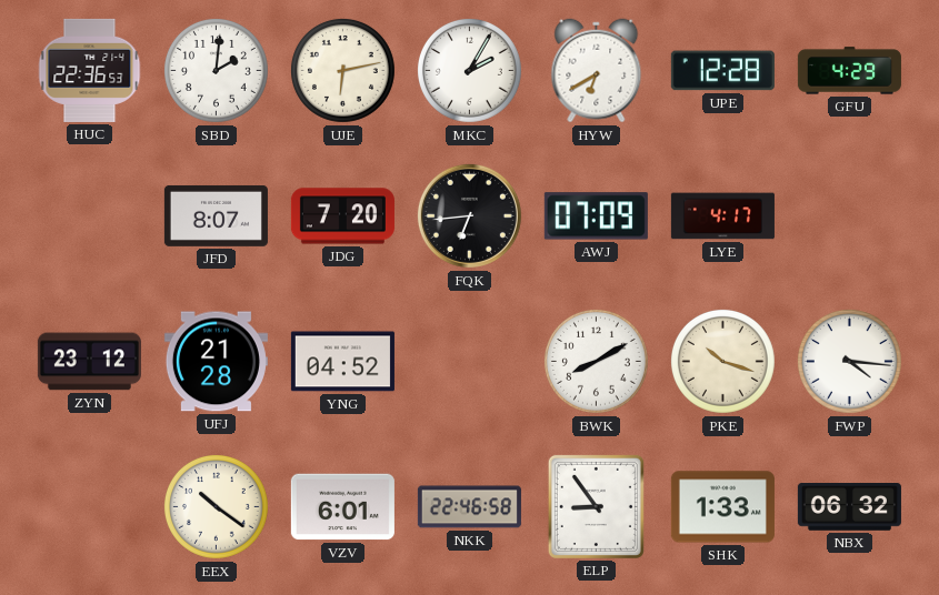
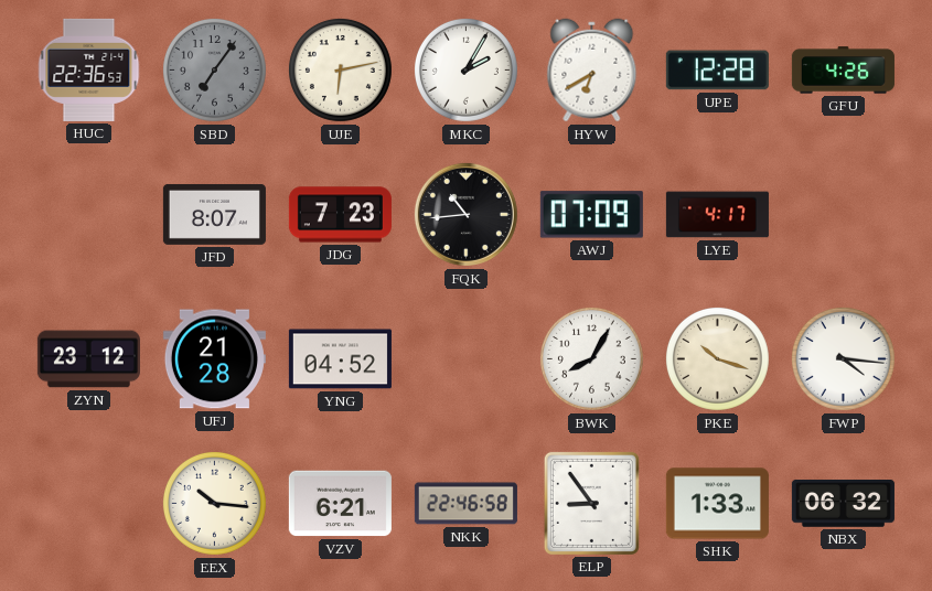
SBD: 2:01 -> 7:06
SBD dial: white -> grey
GFU: 4:29 -> 4:26
JDG: 7:20 -> 7:23
FQK: 6:44 -> 10:44
BWK: 8:10 -> 8:05
EEX: 10:21 -> 10:16
VZV: 6:01 -> 6:21
